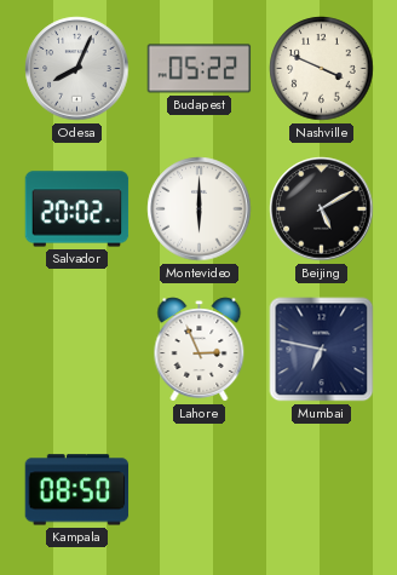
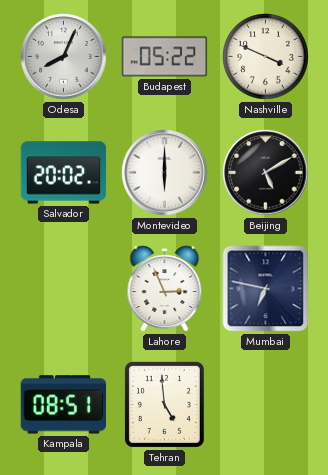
Kampala: 08:50 -> 08:51
Tehran: none -> 4:59
